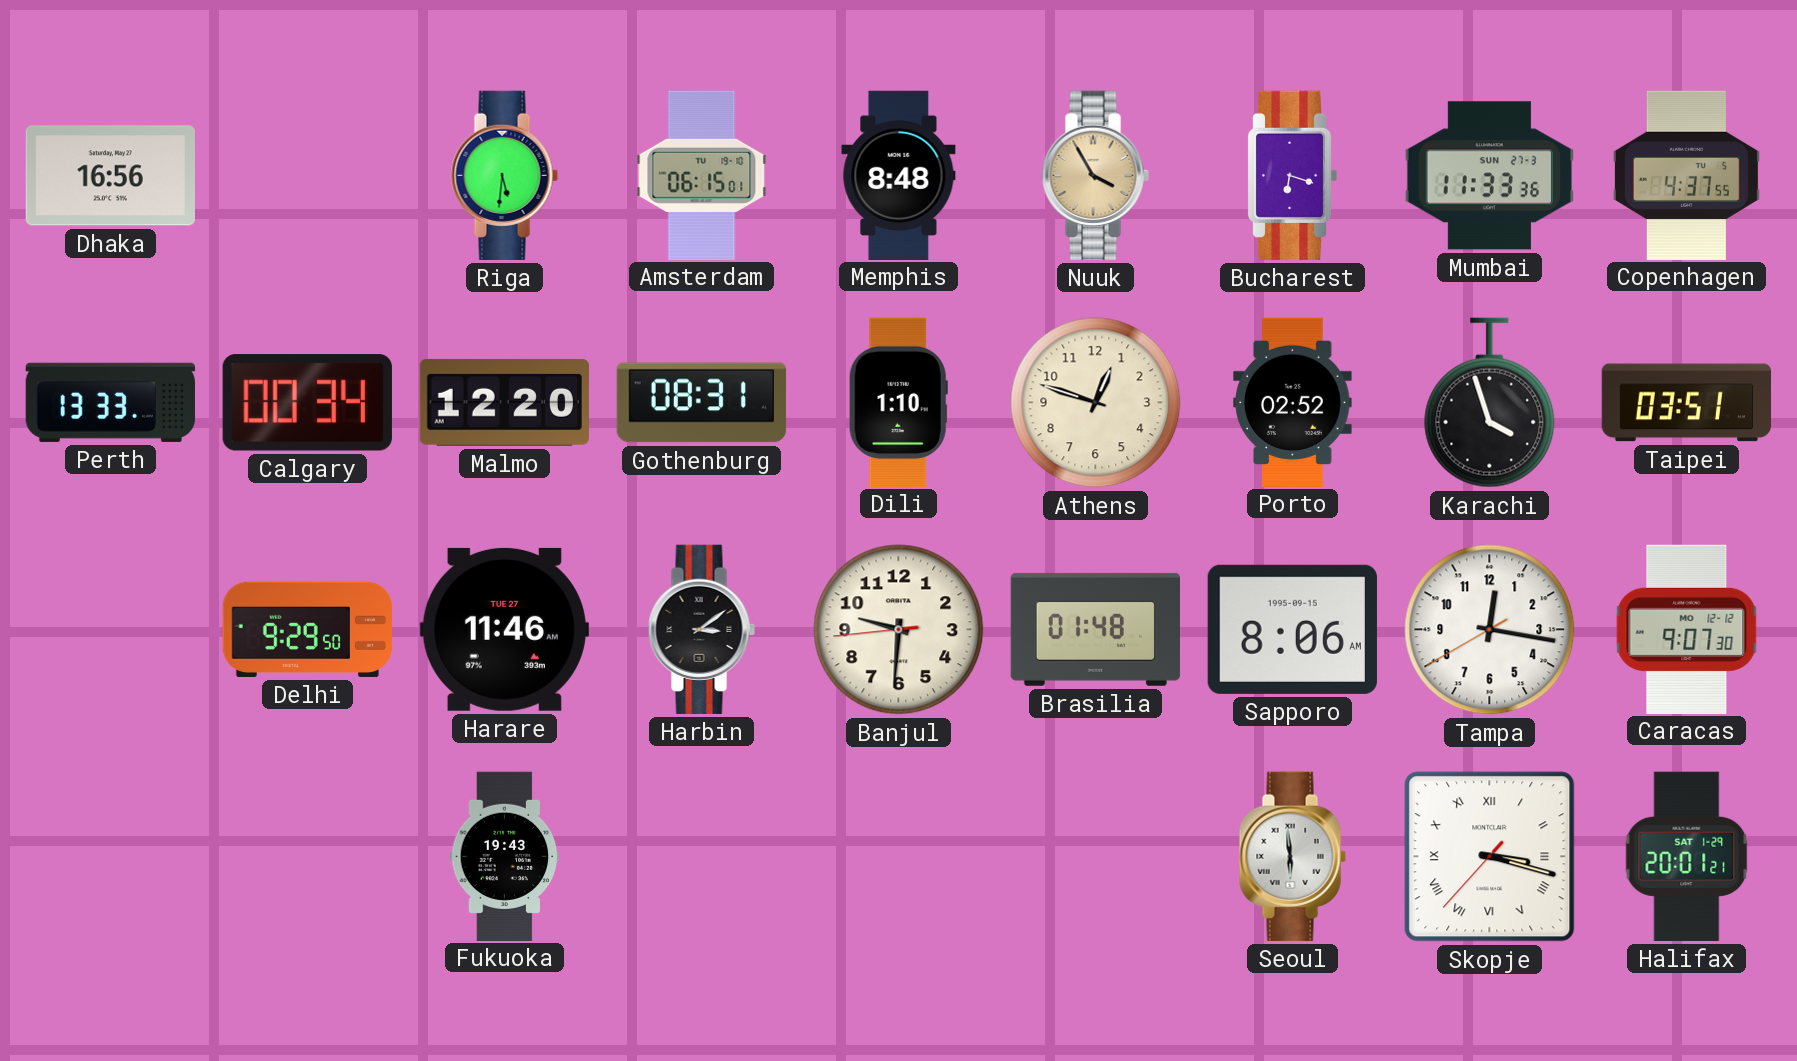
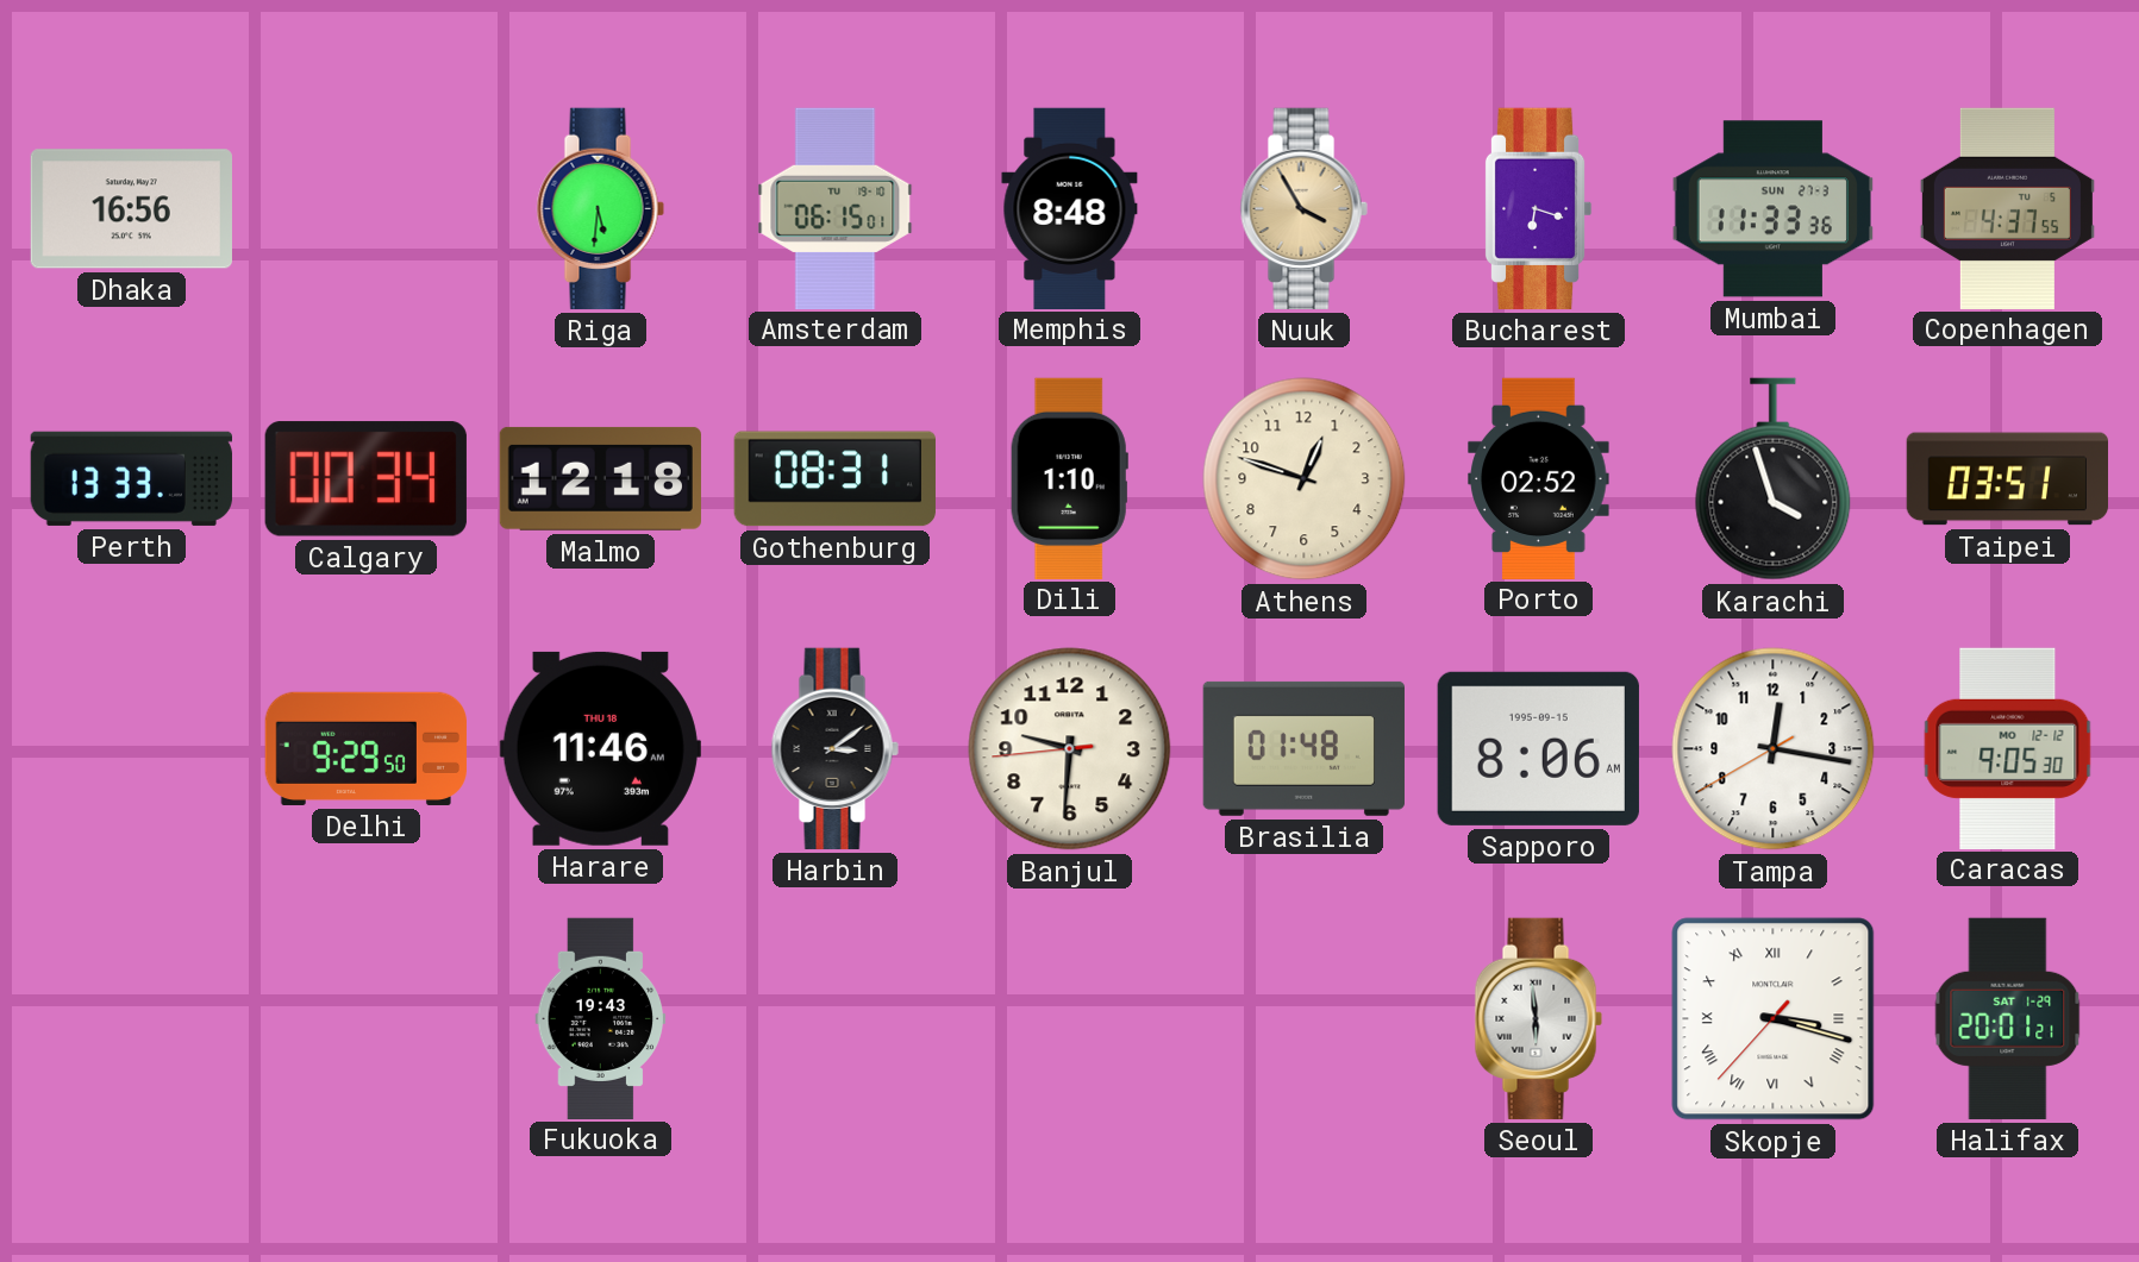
Malmo: 12:20 -> 12:18
Harare date: TUE 27 -> THU 18
Caracas: 9:07 -> 9:05
